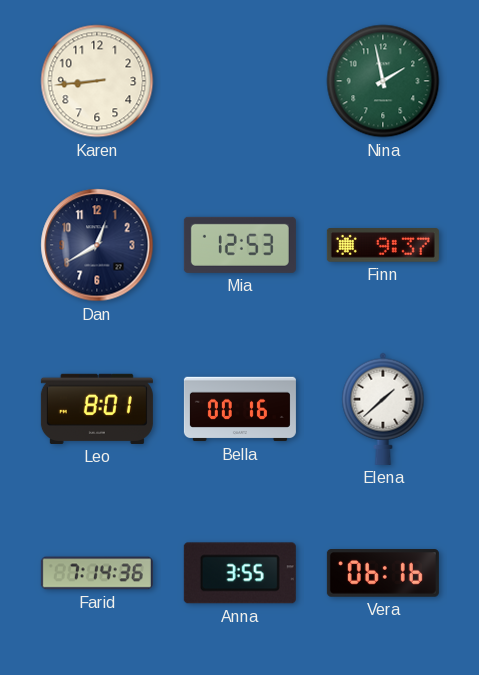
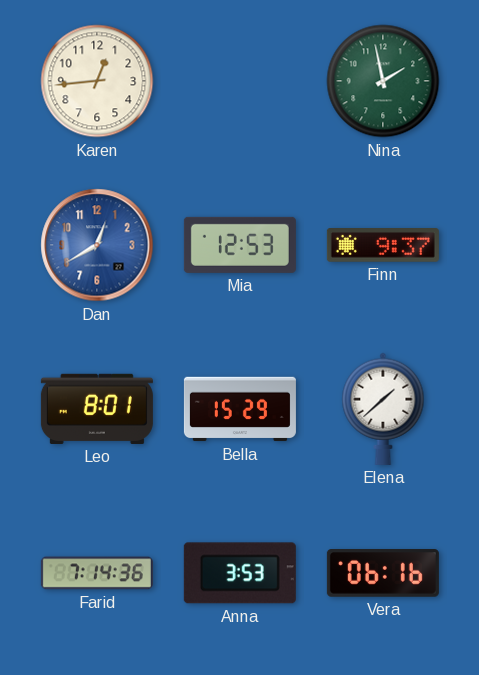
Karen: 8:44 -> 12:44
Dan dial: navy -> blue
Bella: 00:16 -> 15:29
Anna: 3:55 -> 3:53
